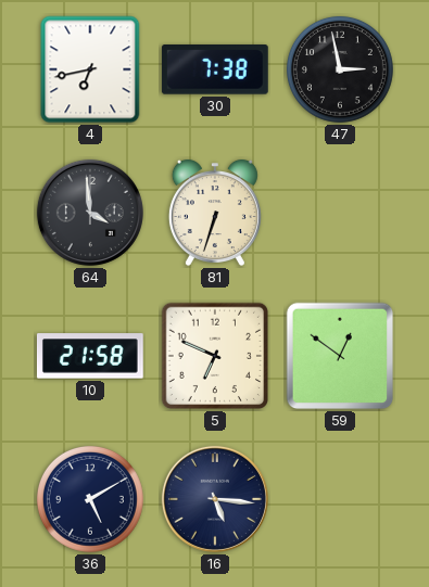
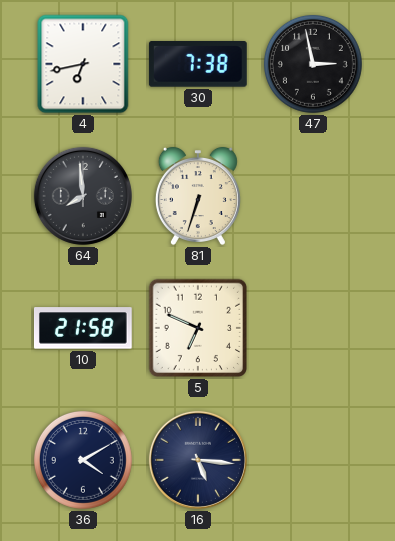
64: 3:59 -> 7:59
59: 12:51 -> none
36: 5:10 -> 4:10
